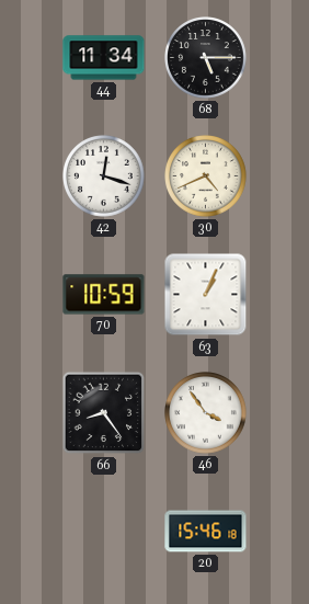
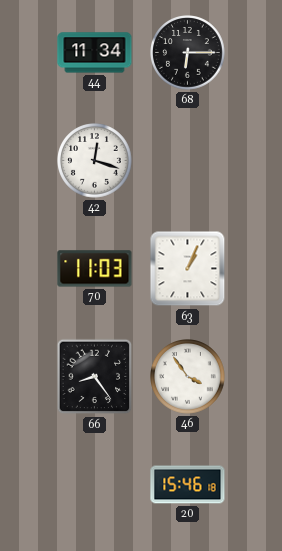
68: 5:15 -> 6:15
30: 4:41 -> none
70: 10:59 -> 11:03
